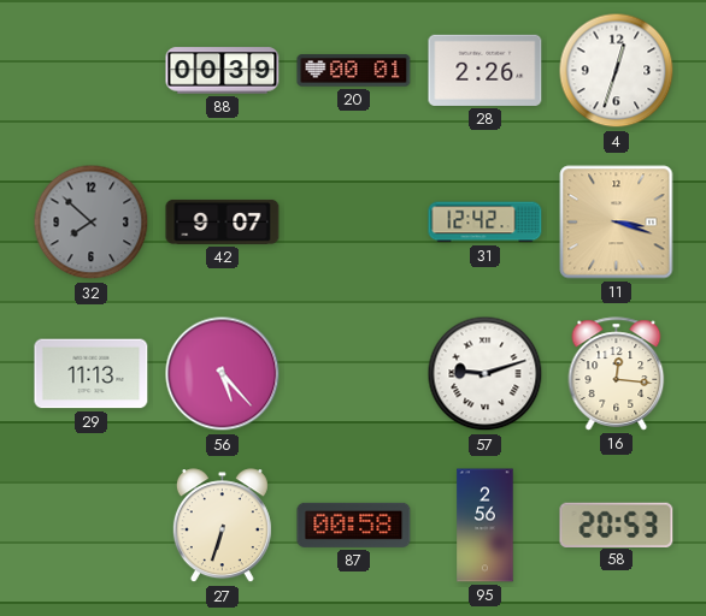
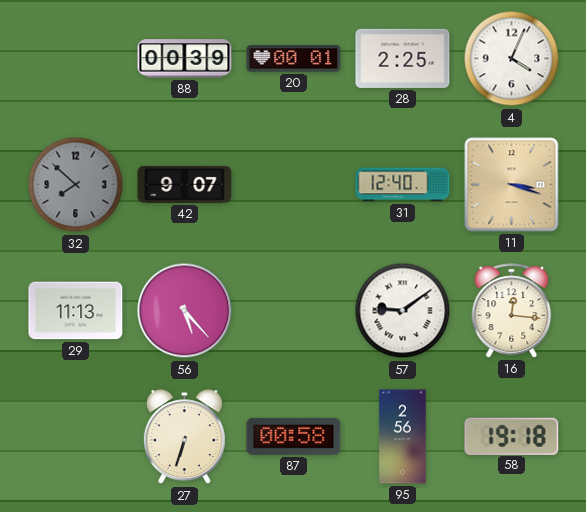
28: 2:26 -> 2:25
4: 12:33 -> 4:04
31: 12:42 -> 12:40
57: 9:12 -> 9:09
58: 20:53 -> 19:18
